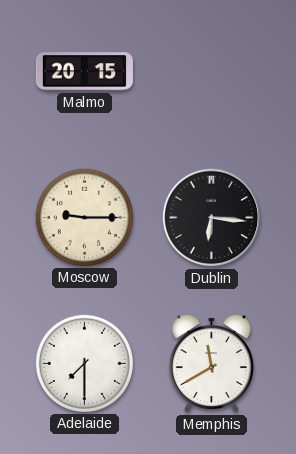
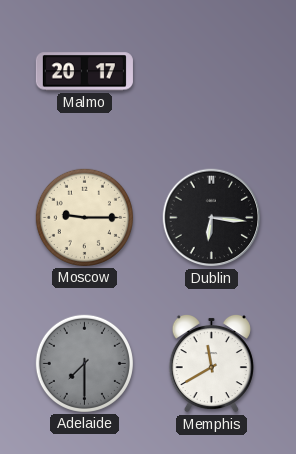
Malmo: 20:15 -> 20:17
Adelaide dial: white -> grey
